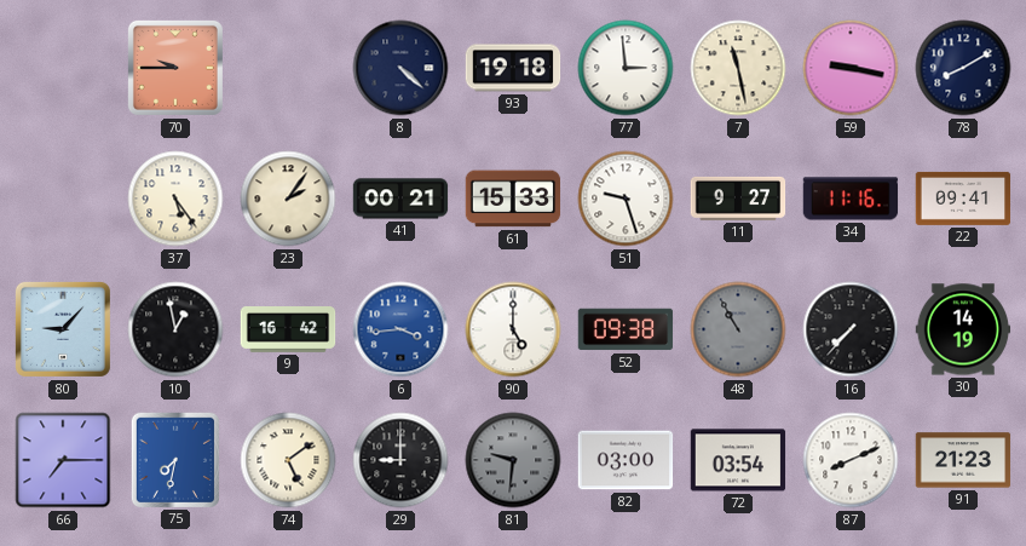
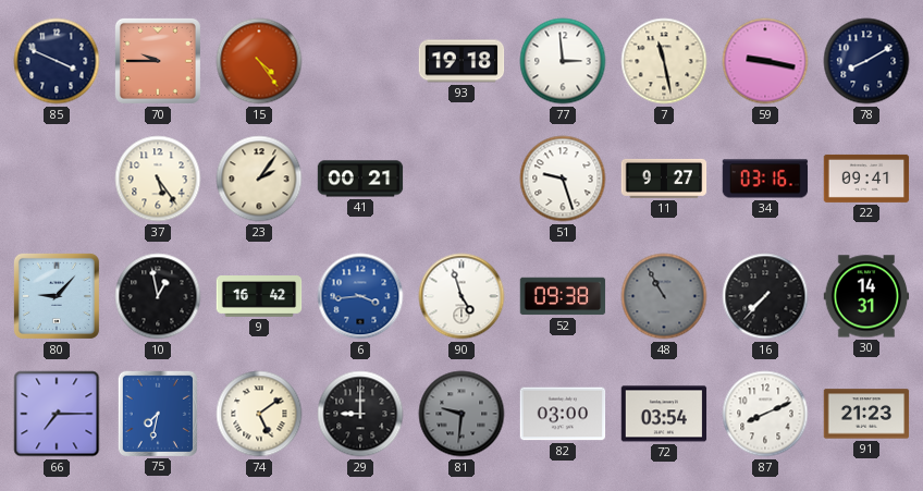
85: none -> 3:49
15: none -> 4:24
8: 4:22 -> none
61: 15:33 -> none
34: 11:16 -> 03:16
90: 5:00 -> 4:57
30: 14:19 -> 14:31
